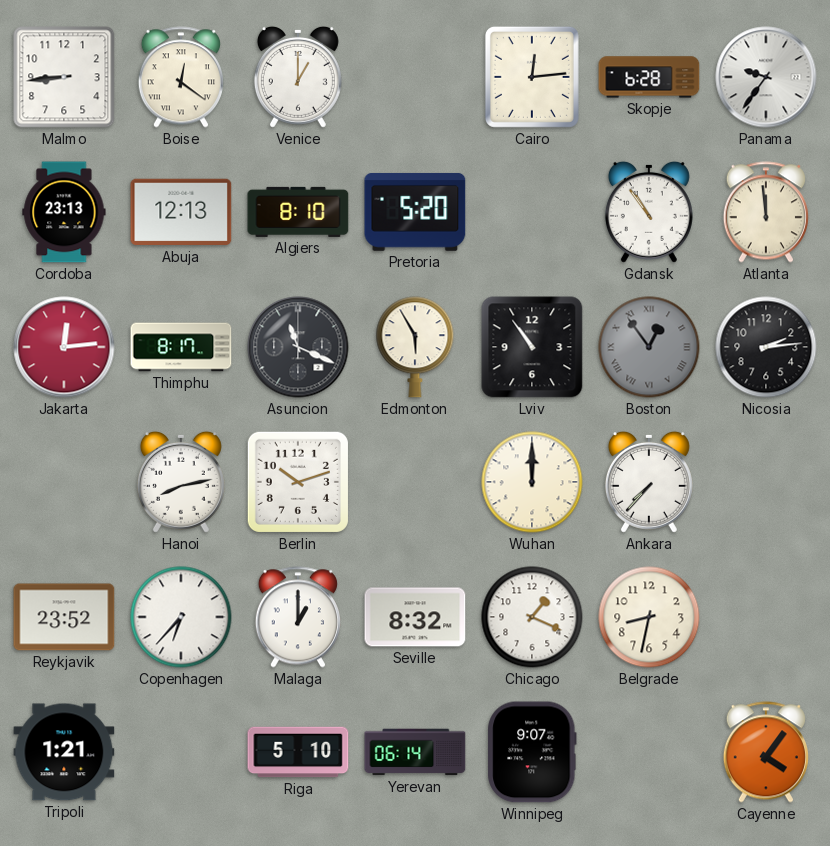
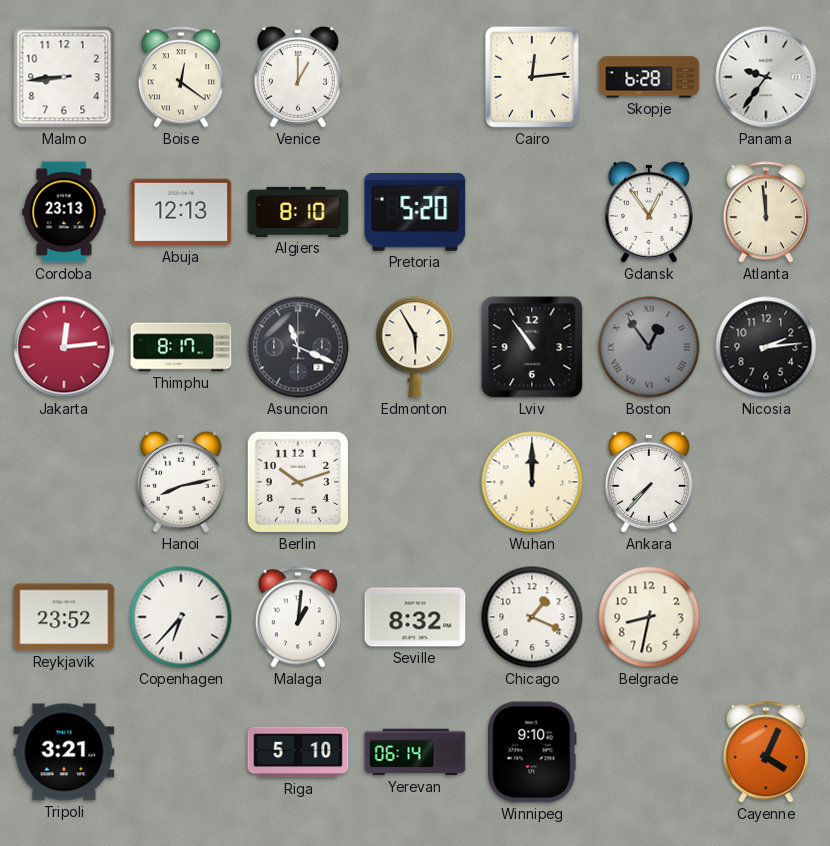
Gdansk: 10:54 -> 12:54
Malaga: 1:00 -> 1:01
Tripoli: 1:21 -> 3:21
Winnipeg: 9:07 -> 9:10
Cayenne: 4:06 -> 4:04
